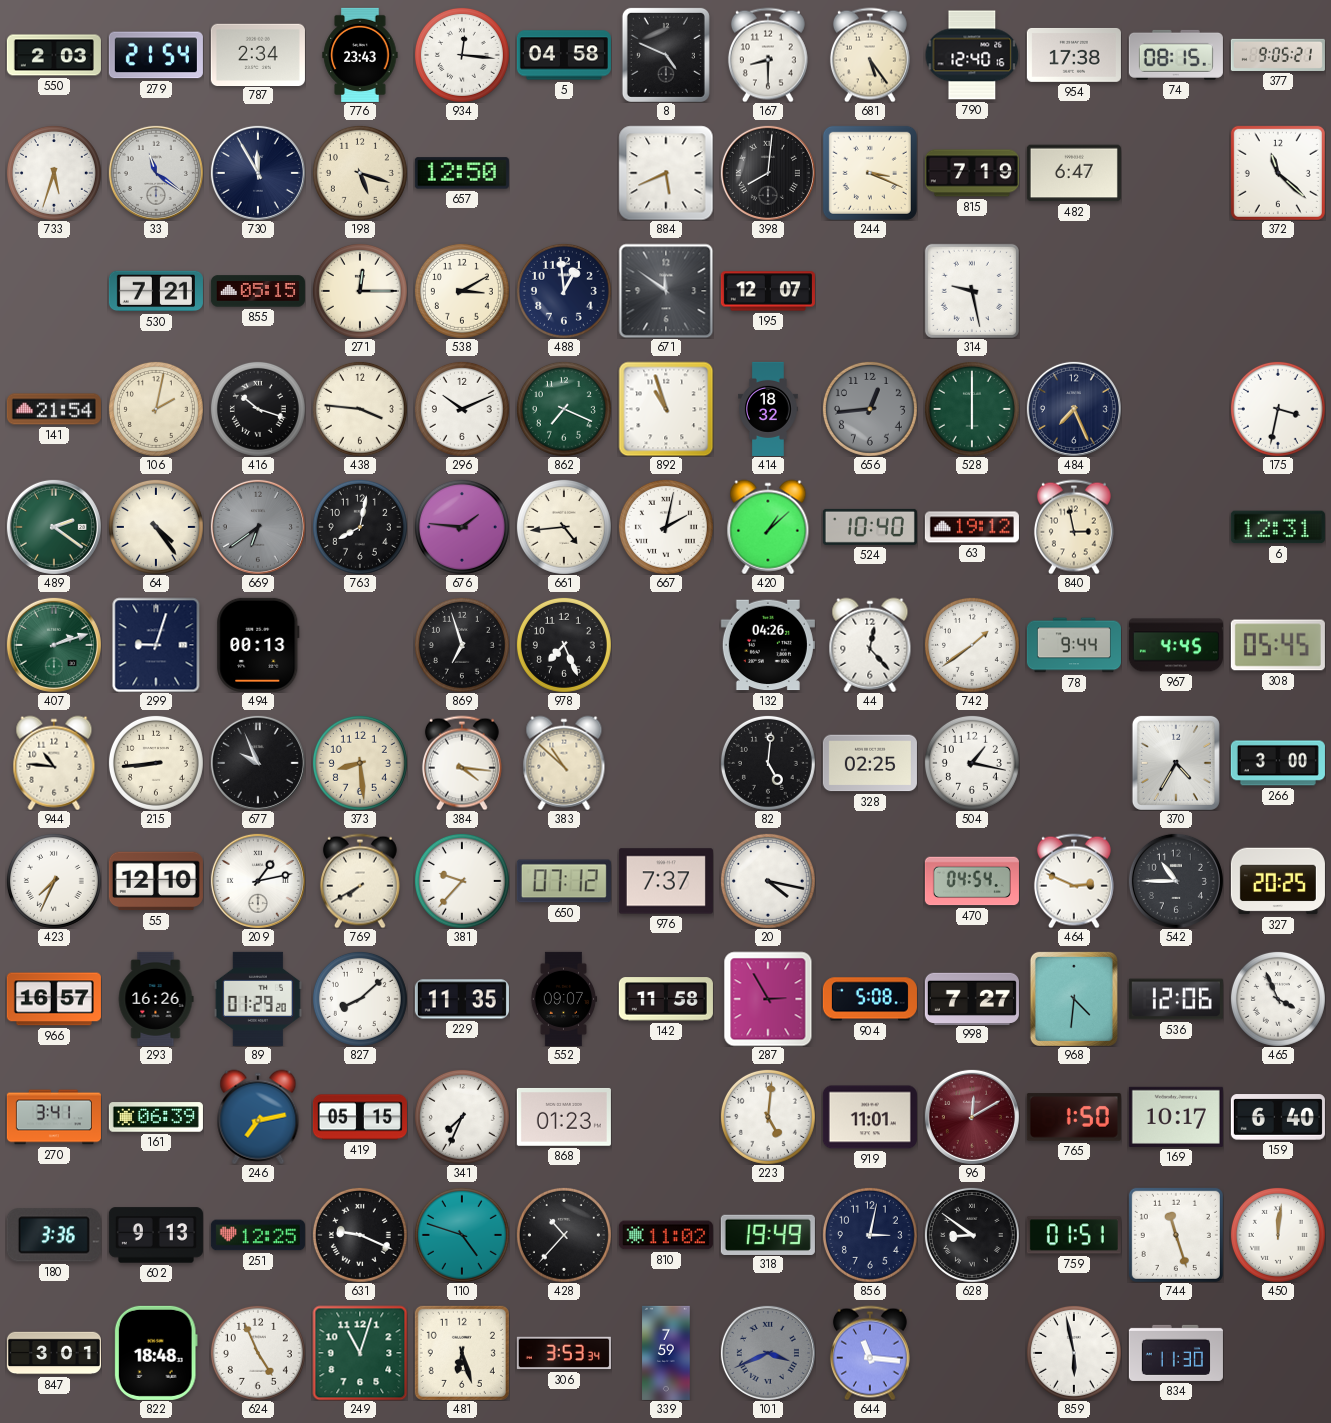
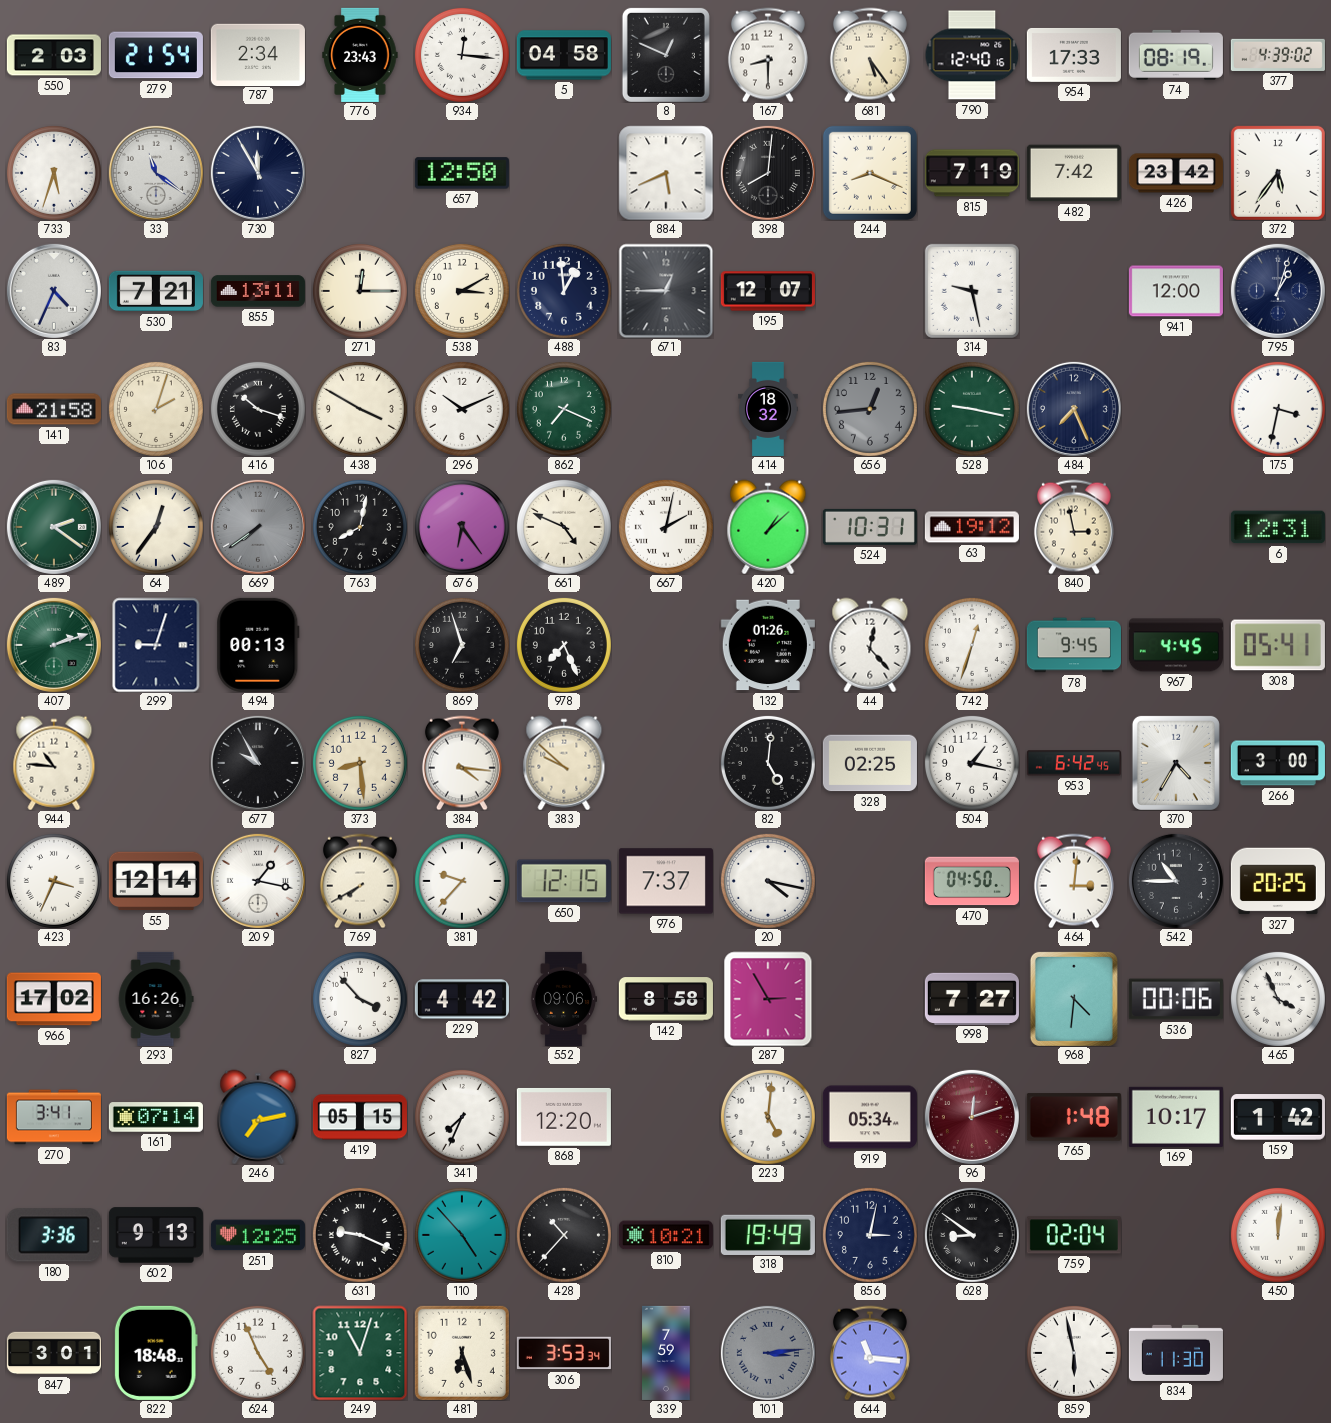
8: 4:49 -> 12:49
954: 17:38 -> 17:33
74: 08:15 -> 08:19
377: 9:05 -> 4:39
198: 5:18 -> none
244: 3:19 -> 8:19
482: 6:47 -> 7:42
426: none -> 23:42
372: 11:22 -> 5:36
83: none -> 4:34
855: 05:15 -> 13:11
671: 11:51 -> 12:45
941: none -> 12:00
795: none -> 1:03
141: 21:54 -> 21:58
106: 2:02 -> 2:03
438: 3:46 -> 3:50
892: 10:57 -> none
528: 6:00 -> 9:17
64: 4:24 -> 12:36
669: 6:39 -> 7:39
676: 1:46 -> 6:24
661: 4:44 -> 4:49
524: 10:40 -> 10:31
132: 04:26 -> 01:26
742: 1:39 -> 12:33
78: 9:44 -> 9:45
308: 05:45 -> 05:41
215: 8:44 -> none
677: 9:56 -> 9:55
383: 10:52 -> 9:52
953: none -> 6:42
423: 7:34 -> 3:34
55: 12:10 -> 12:14
209: 1:13 -> 1:17
650: 07:12 -> 12:15
470: 04:54 -> 04:50
464: 2:49 -> 3:01
966: 16:57 -> 17:02
89: 01:29 -> none
827: 8:08 -> 3:53
229: 11:35 -> 4:42
552: 09:07 -> 09:06
142: 11:58 -> 8:58
904: 5:08 -> none
536: 12:06 -> 00:06
161: 06:39 -> 07:14
868: 01:23 -> 12:20
919: 11:01 -> 05:34
96: 12:10 -> 12:12
765: 1:50 -> 1:48
159: 6:40 -> 1:42
110: 4:48 -> 4:53
810: 11:02 -> 10:21
759: 01:51 -> 02:04
744: 11:27 -> none
101: 3:41 -> 3:14
